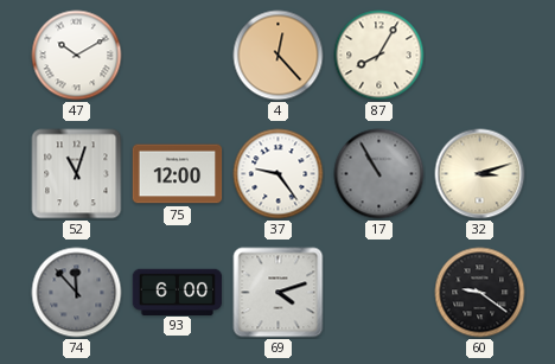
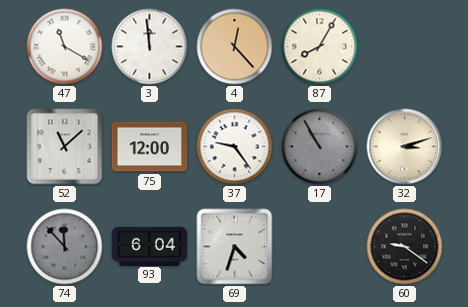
47: 10:10 -> 11:20
3: none -> 11:59
52: 11:03 -> 11:08
93: 6:00 -> 6:04
69: 4:12 -> 4:33
